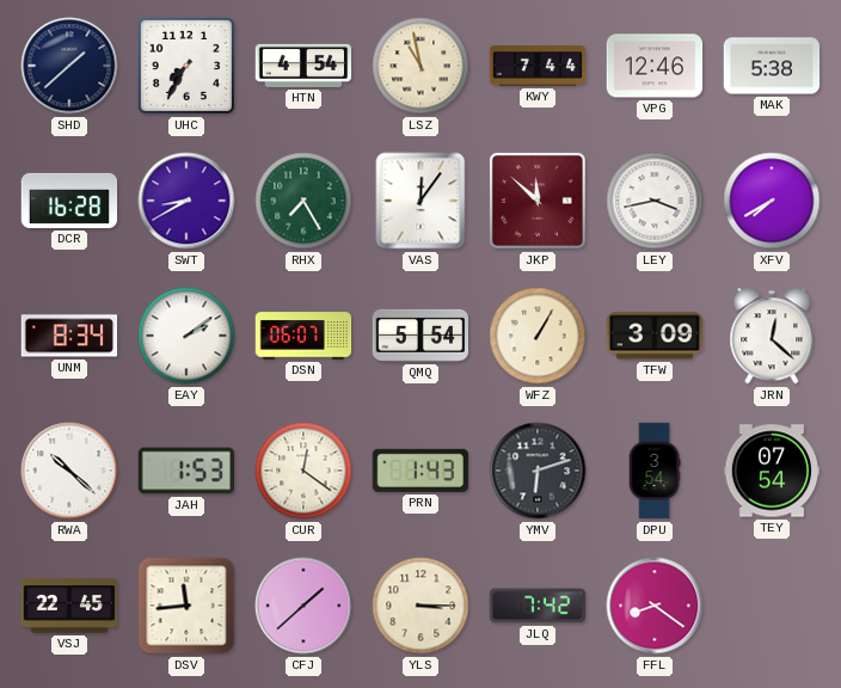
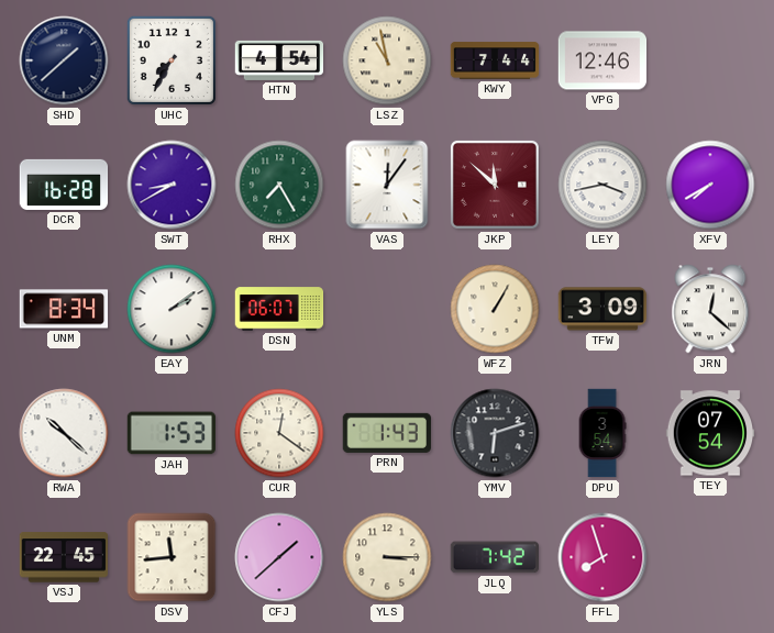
MAK: 5:38 -> none
QMQ: 5:54 -> none
FFL: 8:21 -> 7:57
